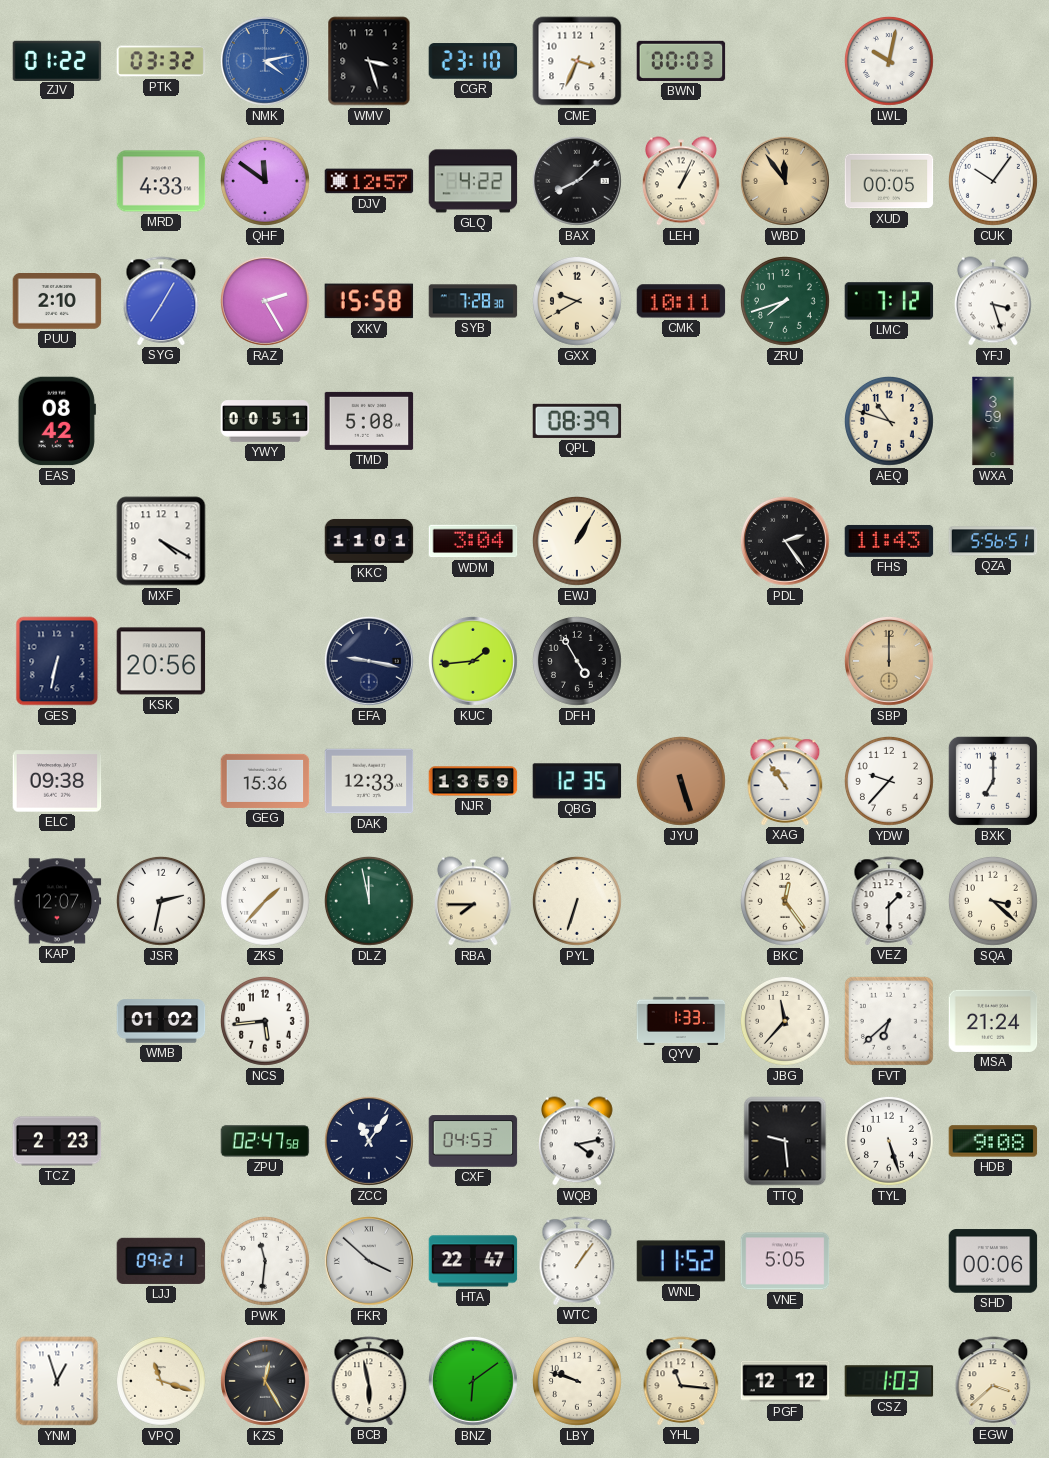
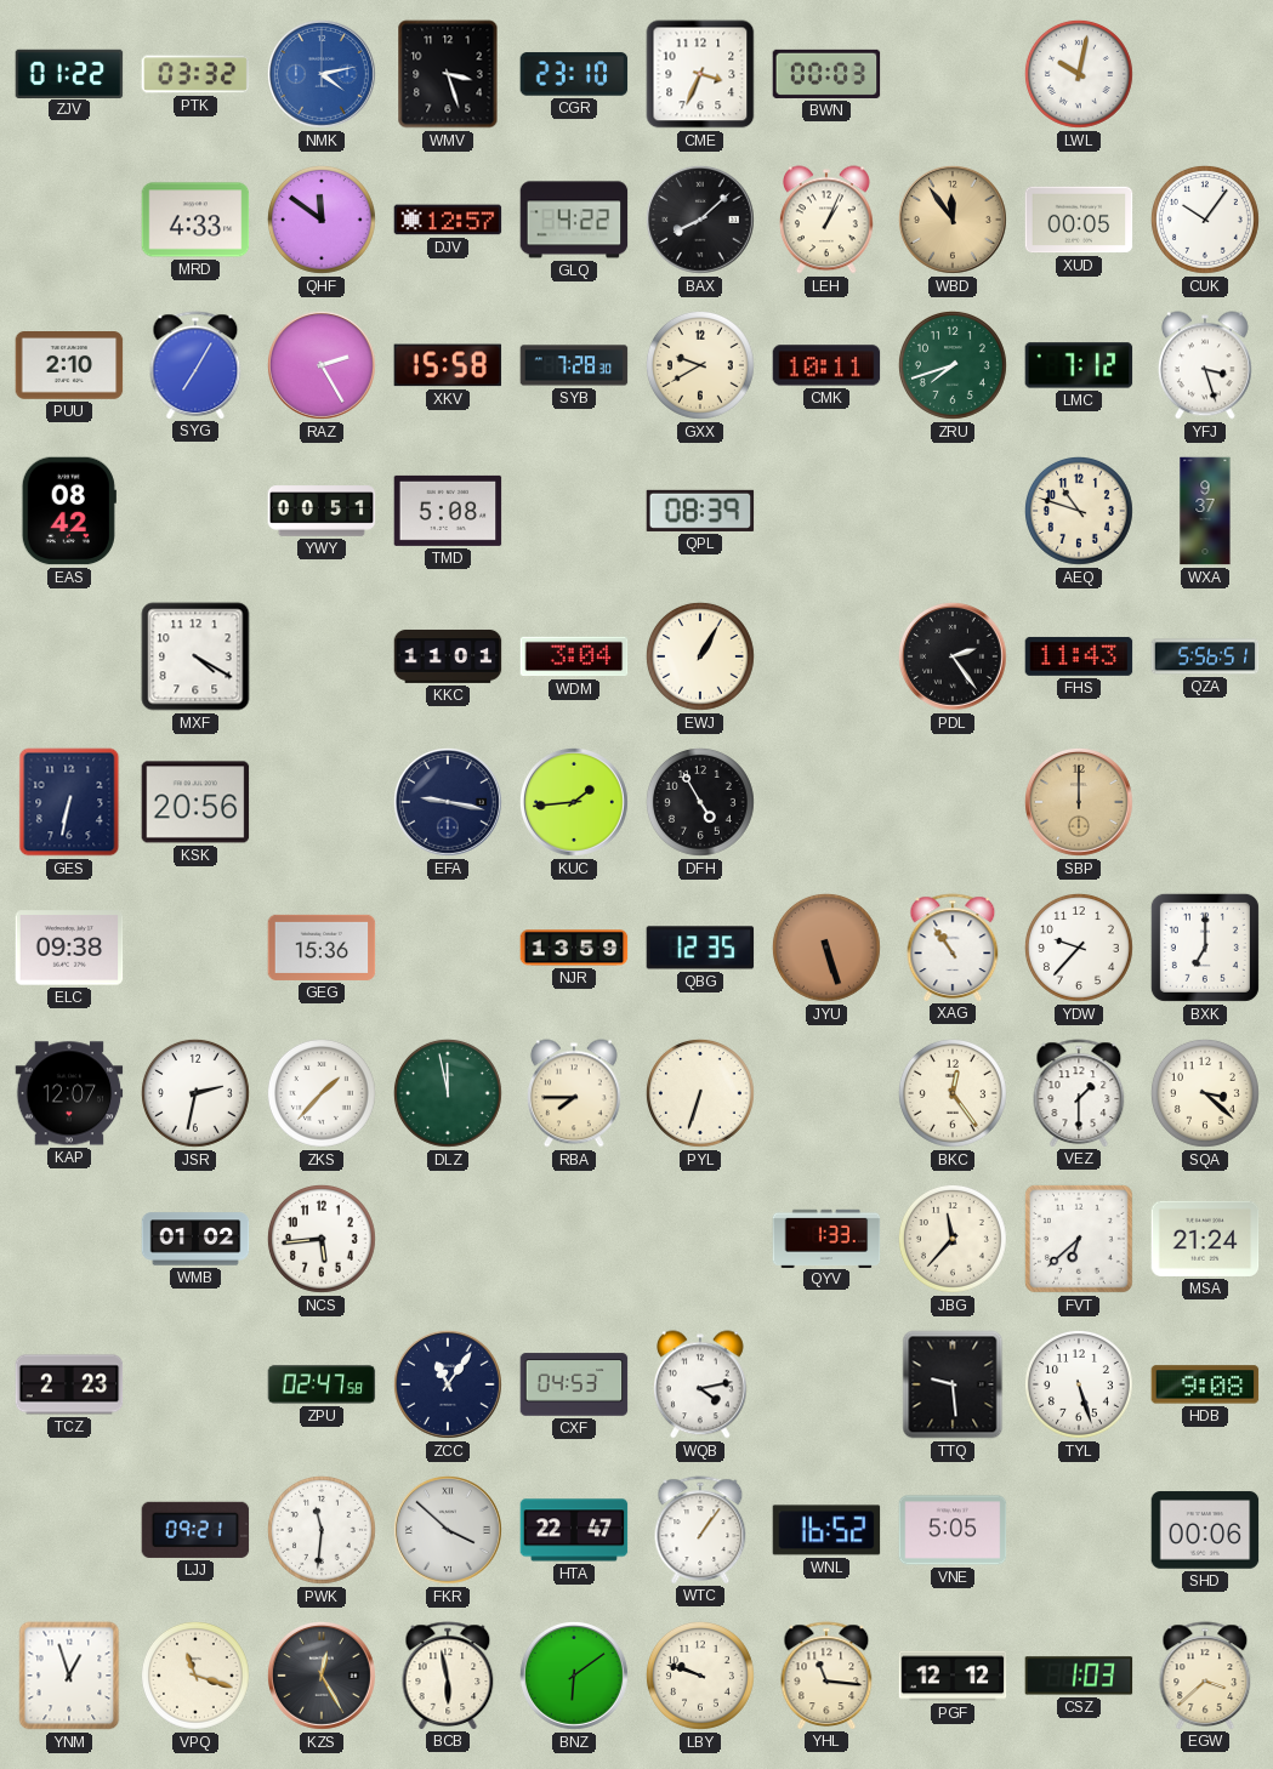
WXA: 3:59 -> 9:37
DAK: 12:33 -> none
WNL: 11:52 -> 16:52
